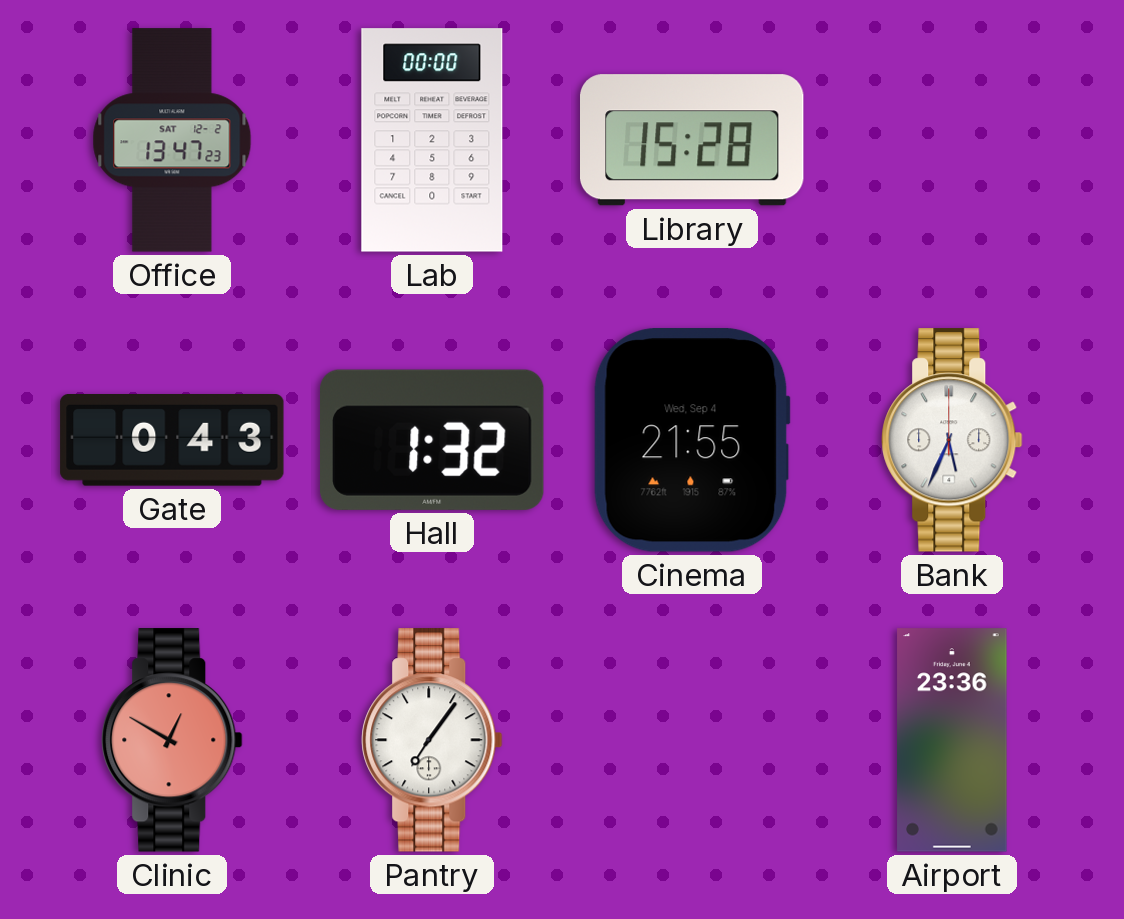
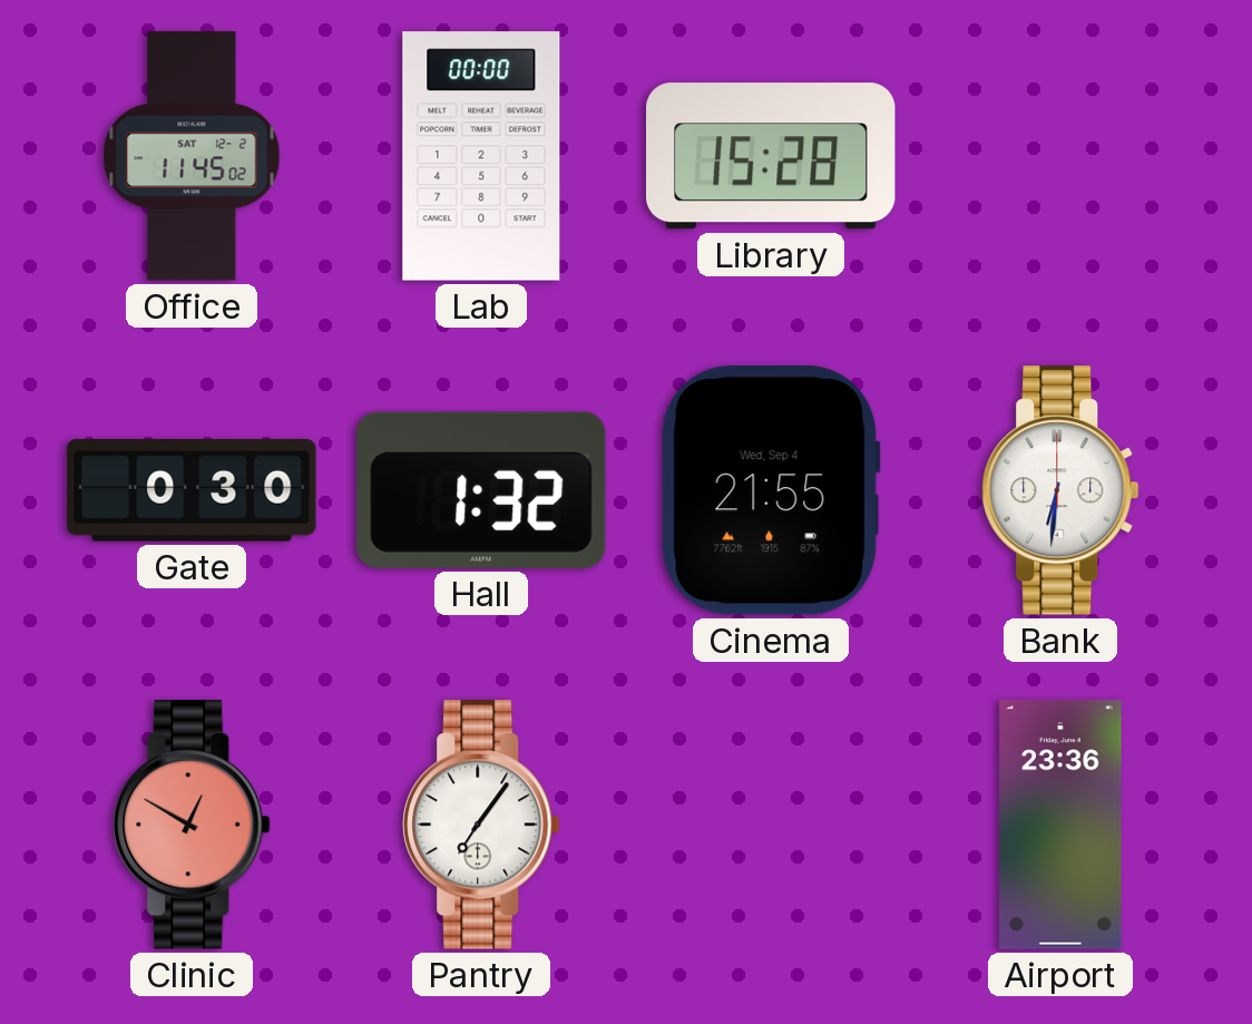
Office: 13:47 -> 11:45
Gate: 0:43 -> 0:30
Bank: 5:34 -> 6:31
